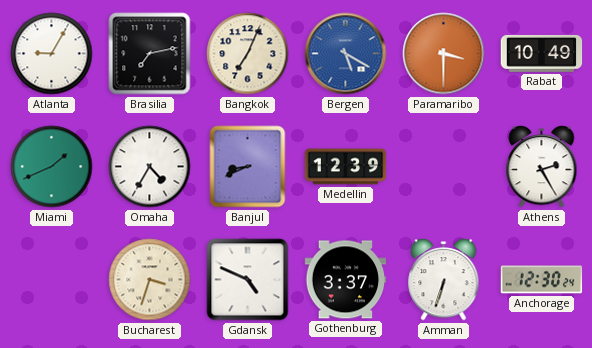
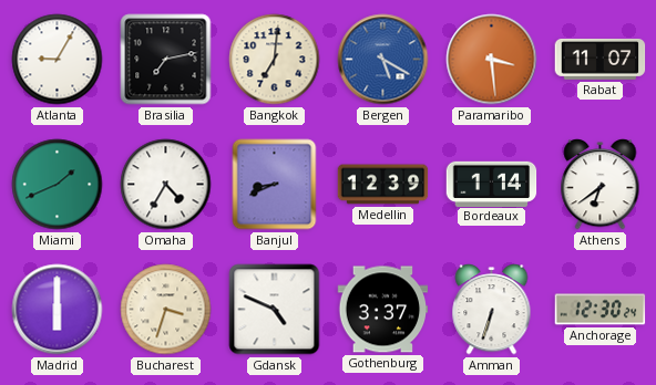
Bangkok: 7:04 -> 7:01
Paramaribo: 3:30 -> 3:29
Rabat: 10:49 -> 11:07
Bordeaux: none -> 1:14
Athens: 2:25 -> 6:39
Madrid: none -> 6:00
